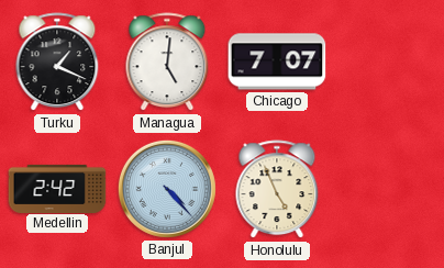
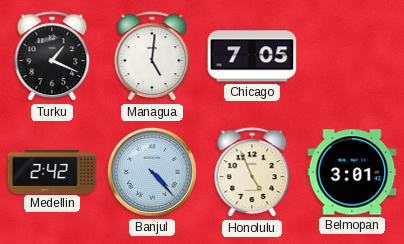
Chicago: 7:07 -> 7:05
Belmopan: none -> 3:01
